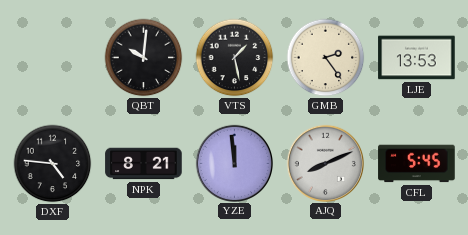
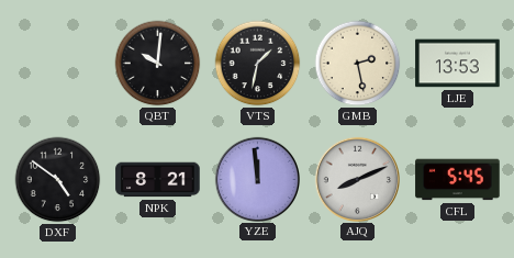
VTS: 1:28 -> 1:32
GMB: 2:24 -> 2:28
DXF: 4:46 -> 4:51
